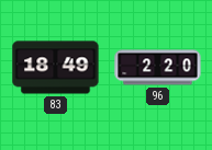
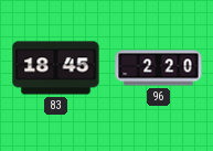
83: 18:49 -> 18:45
